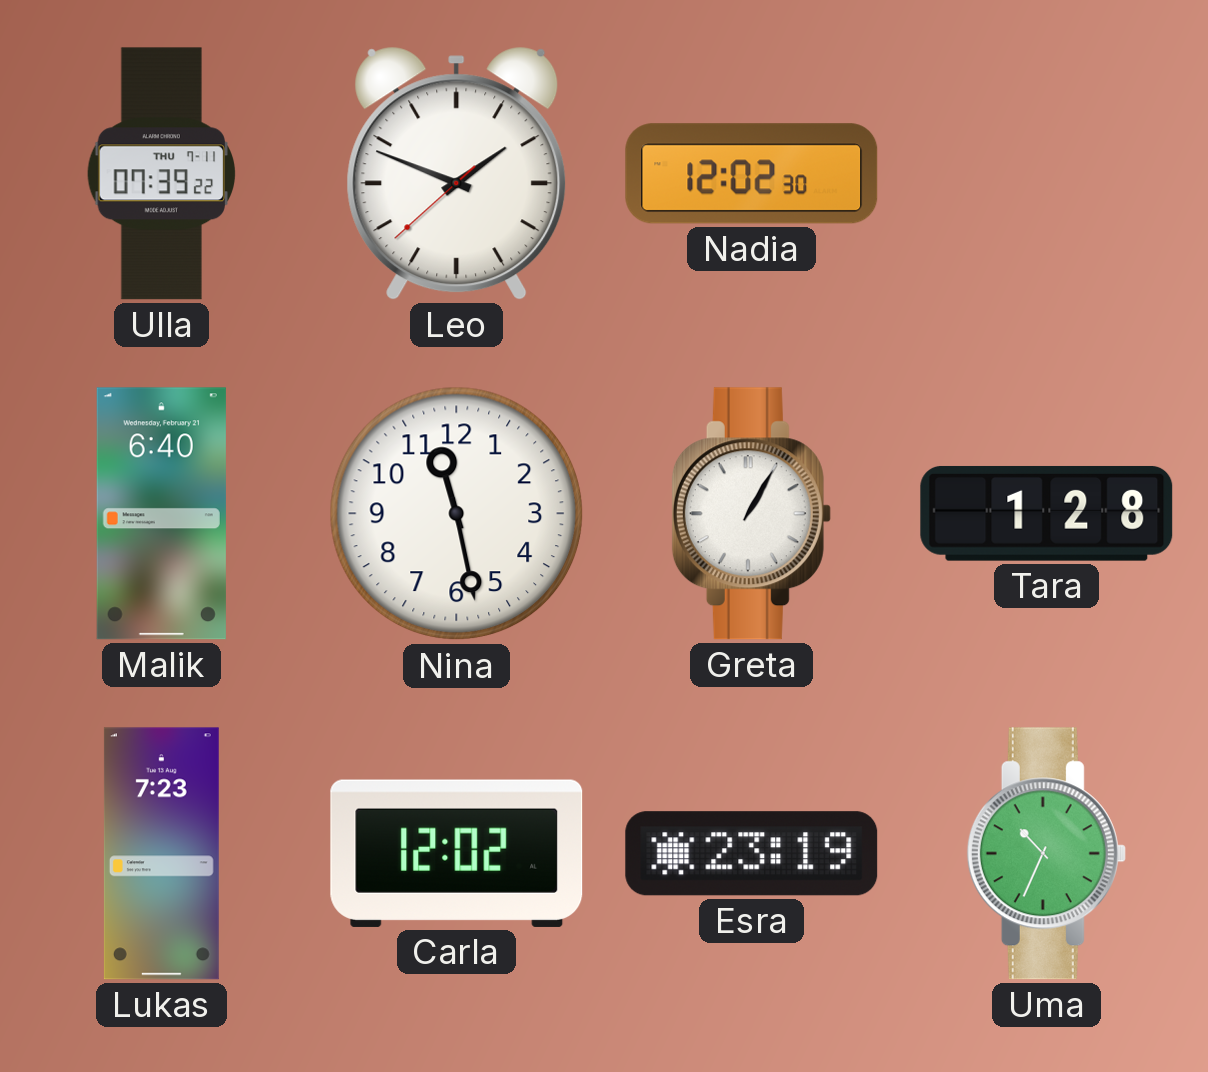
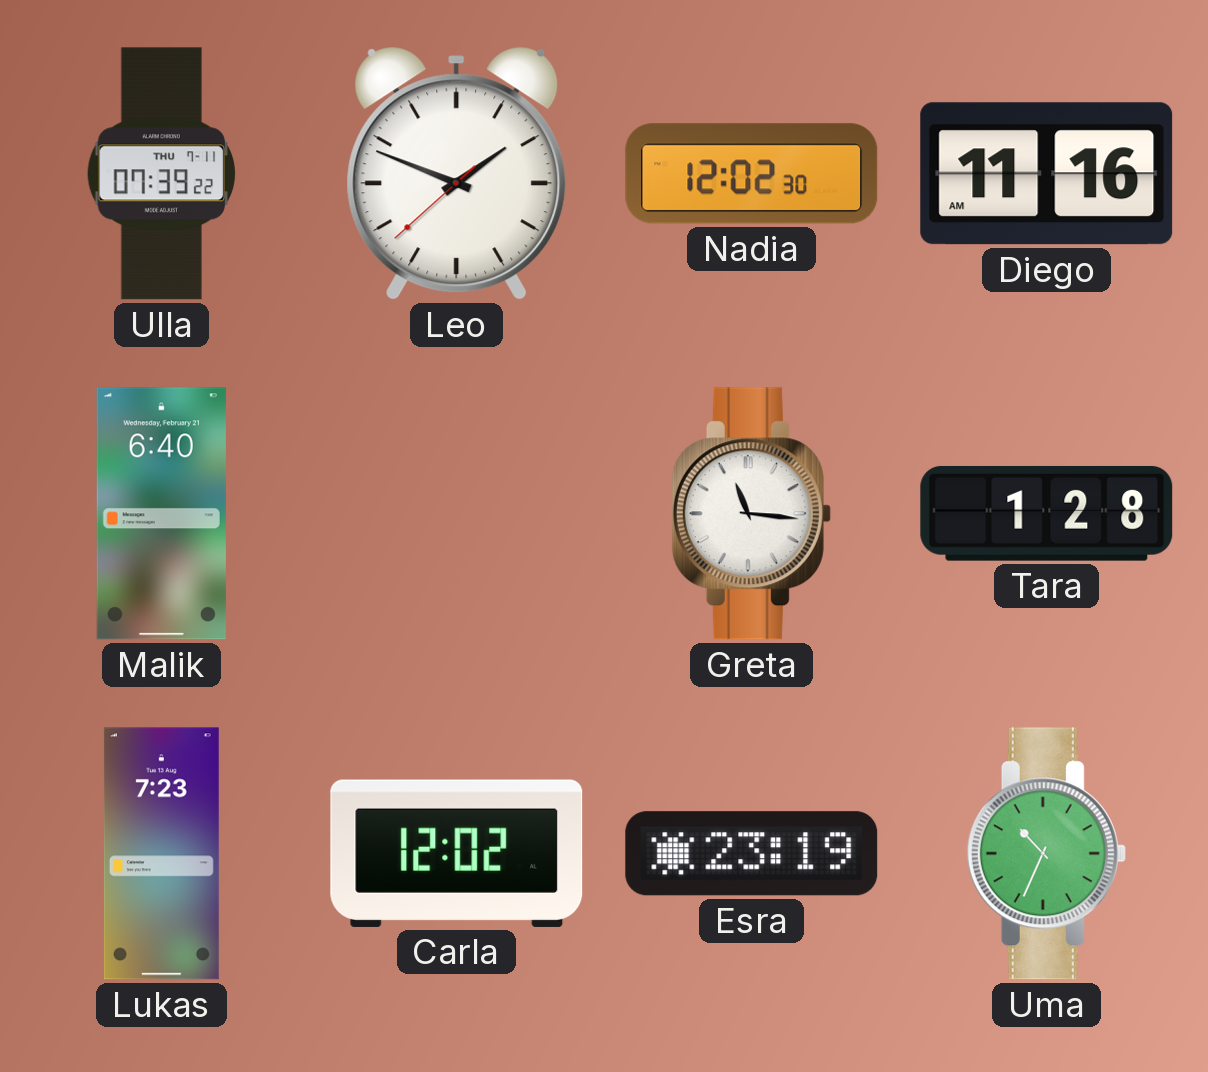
Diego: none -> 11:16
Nina: 11:28 -> none
Greta: 1:05 -> 11:16
